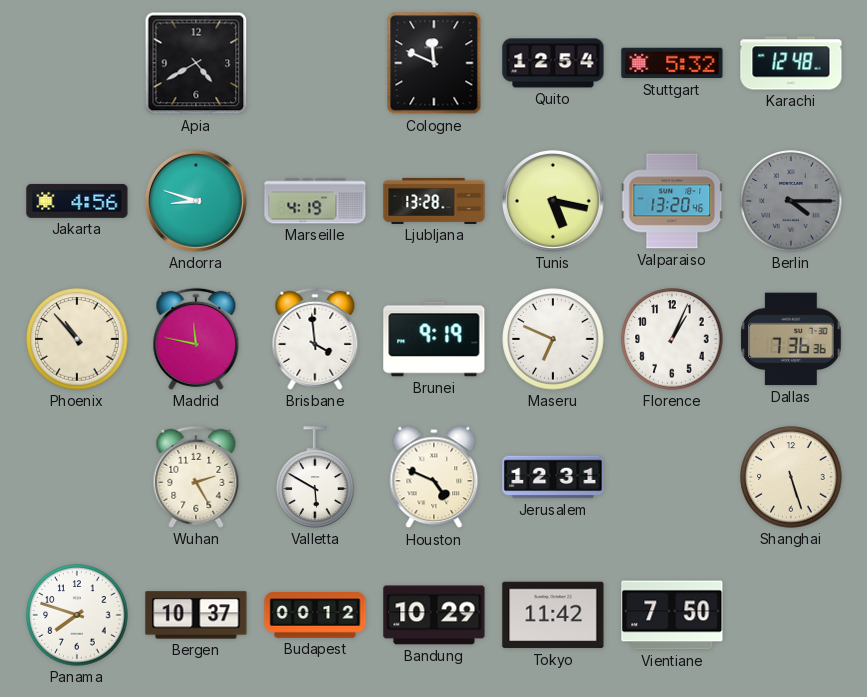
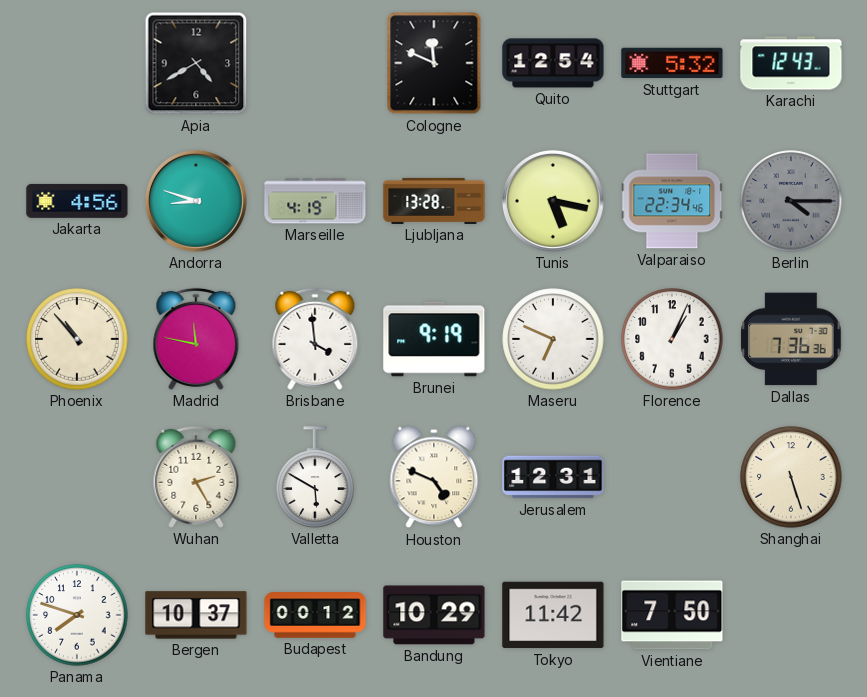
Karachi: 12:48 -> 12:43
Valparaiso: 13:20 -> 22:34
